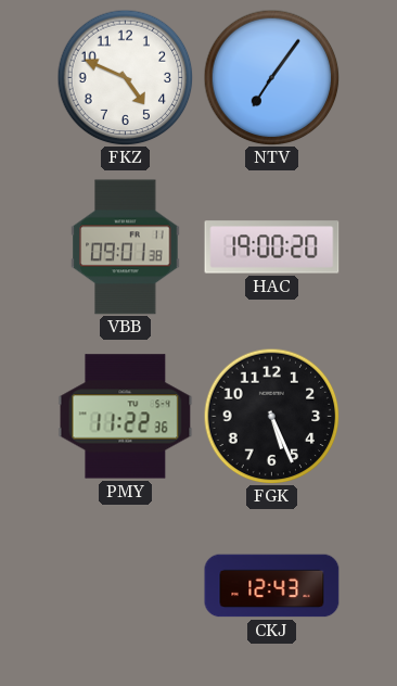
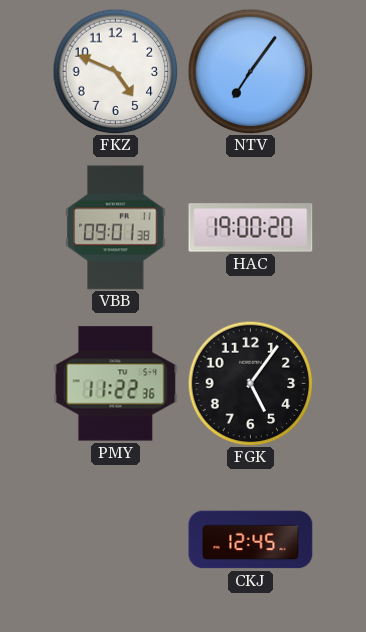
FGK: 5:26 -> 5:06
CKJ: 12:43 -> 12:45
